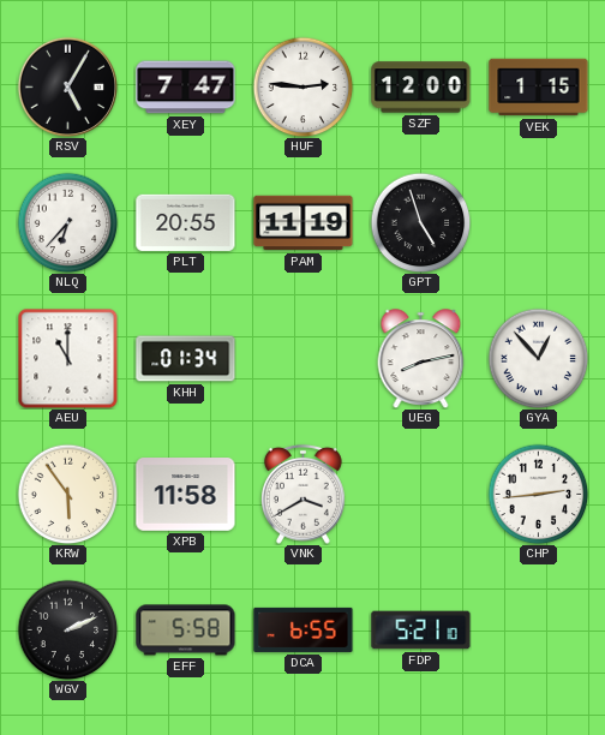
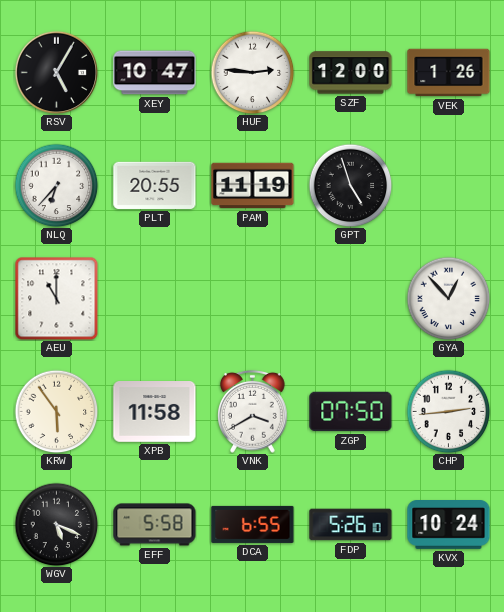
XEY: 7:47 -> 10:47
VEK: 1:15 -> 1:26
KHH: 01:34 -> none
UEG: 8:13 -> none
ZGP: none -> 07:50
WGV: 2:11 -> 5:19
FDP: 5:21 -> 5:26
KVX: none -> 10:24
